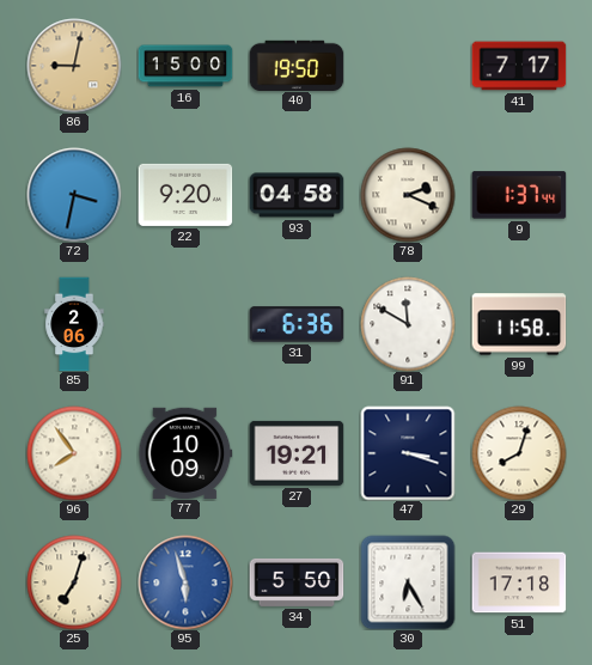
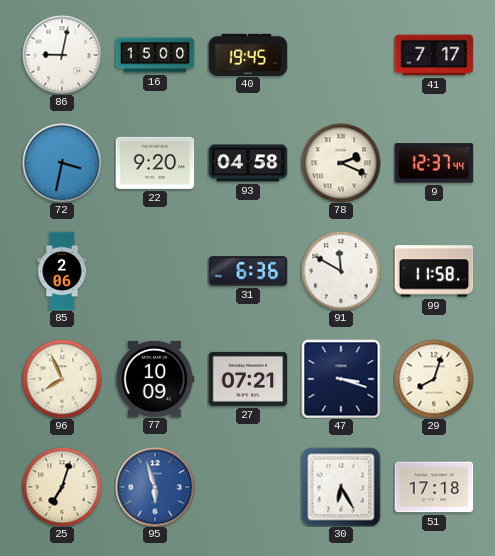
86 dial: champagne -> white
40: 19:50 -> 19:45
9: 1:37 -> 12:37
96: 7:54 -> 7:56
27: 19:21 -> 07:21
34: 5:50 -> none
